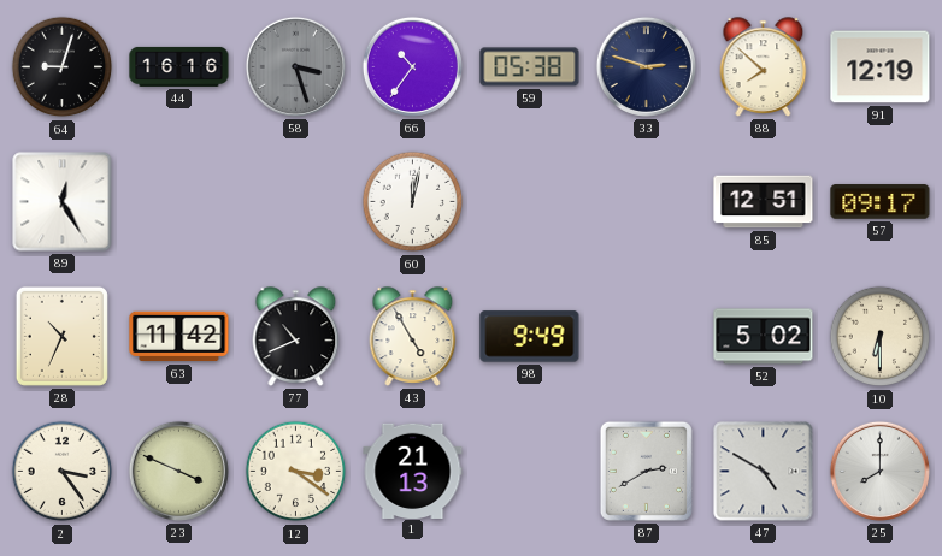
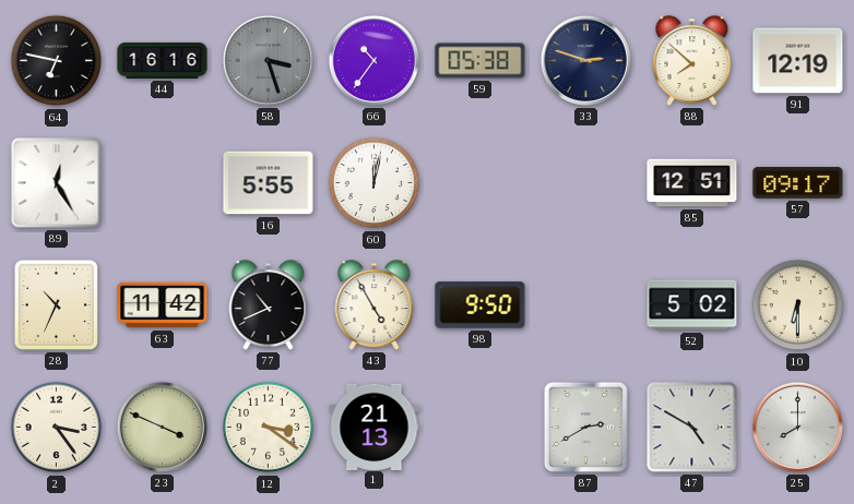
64: 9:03 -> 6:47
16: none -> 5:55
98: 9:49 -> 9:50
